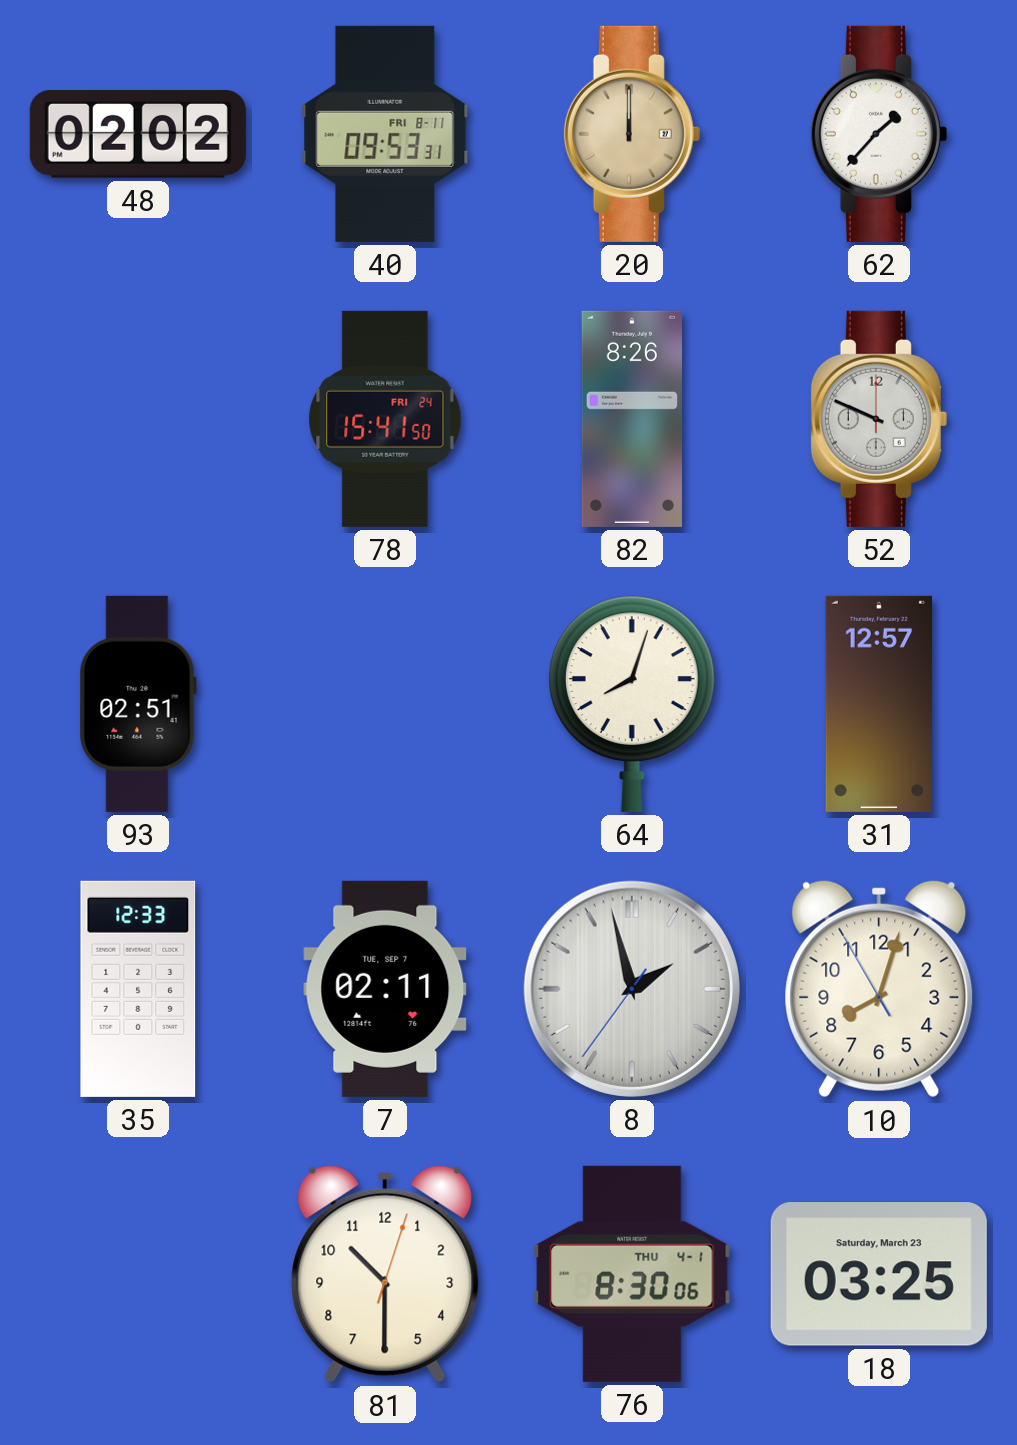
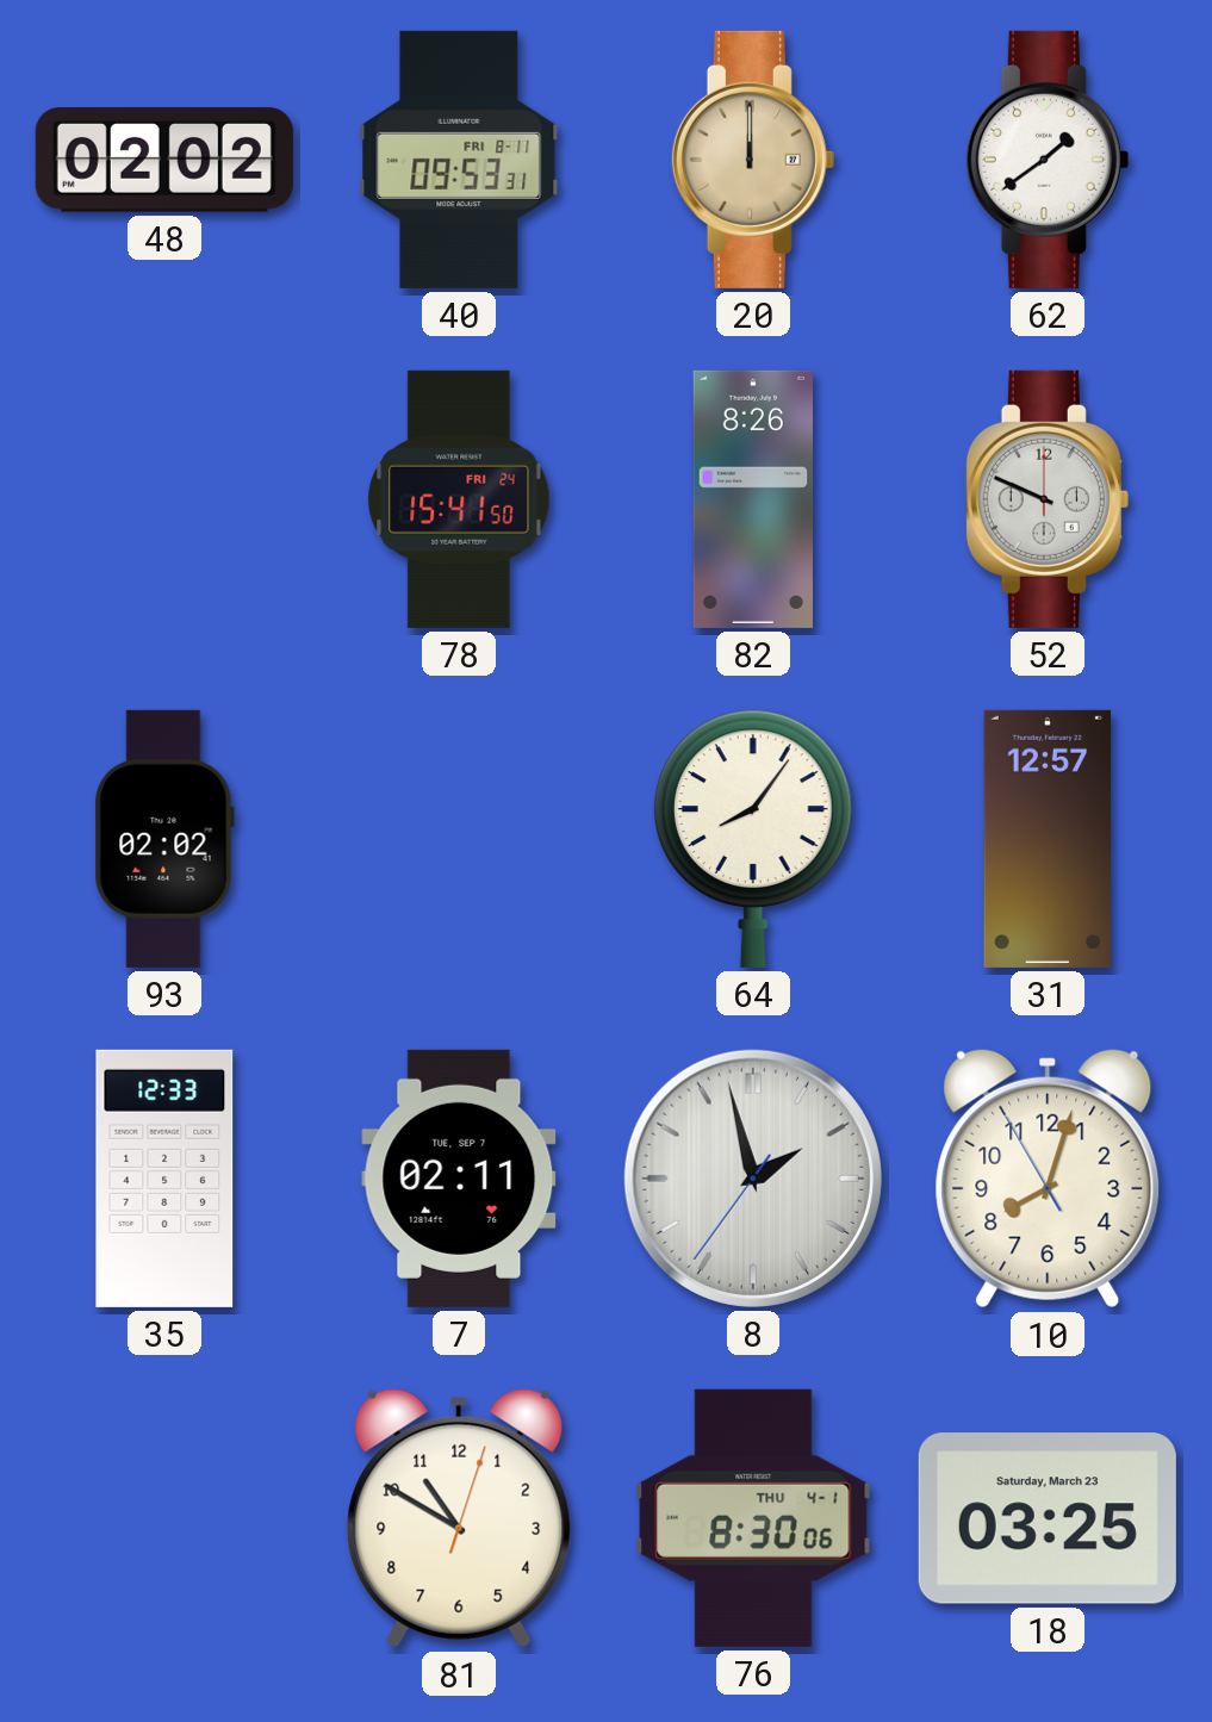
62: 1:37 -> 1:39
93: 02:51 -> 02:02
64: 8:03 -> 8:06
81: 10:30 -> 10:50
